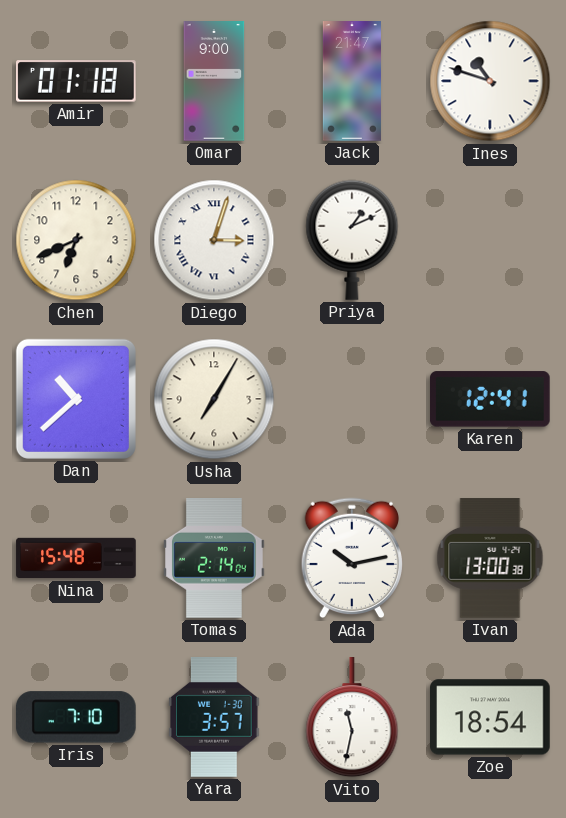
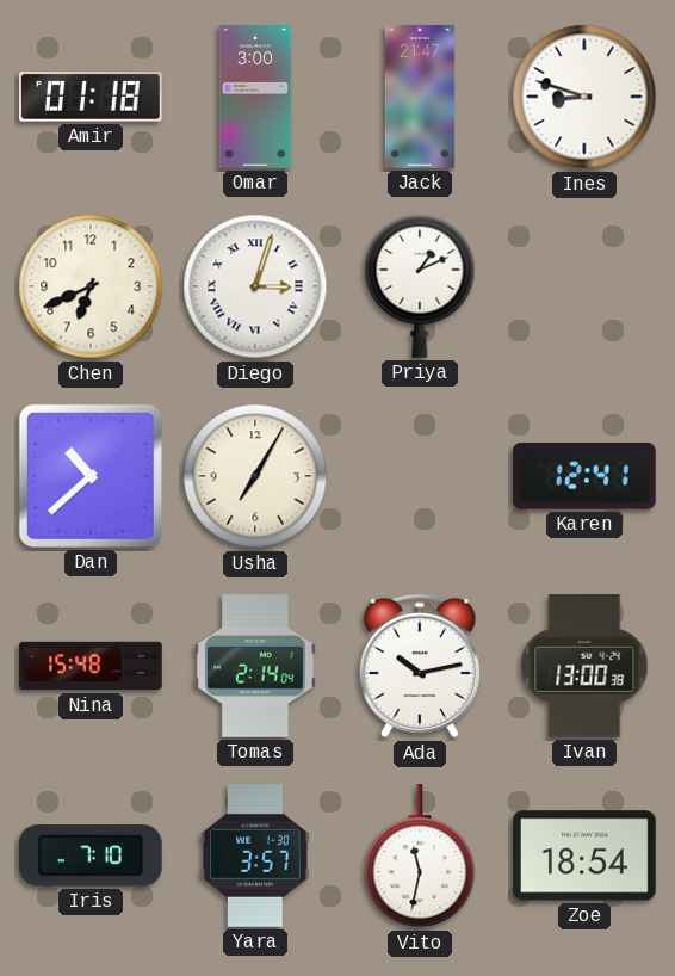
Omar: 9:00 -> 3:00
Ines: 10:48 -> 8:48
